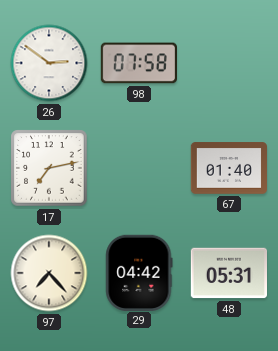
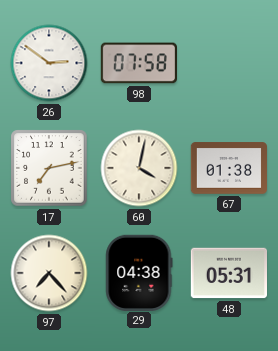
60: none -> 4:02
67: 01:40 -> 01:38
29: 04:42 -> 04:38
